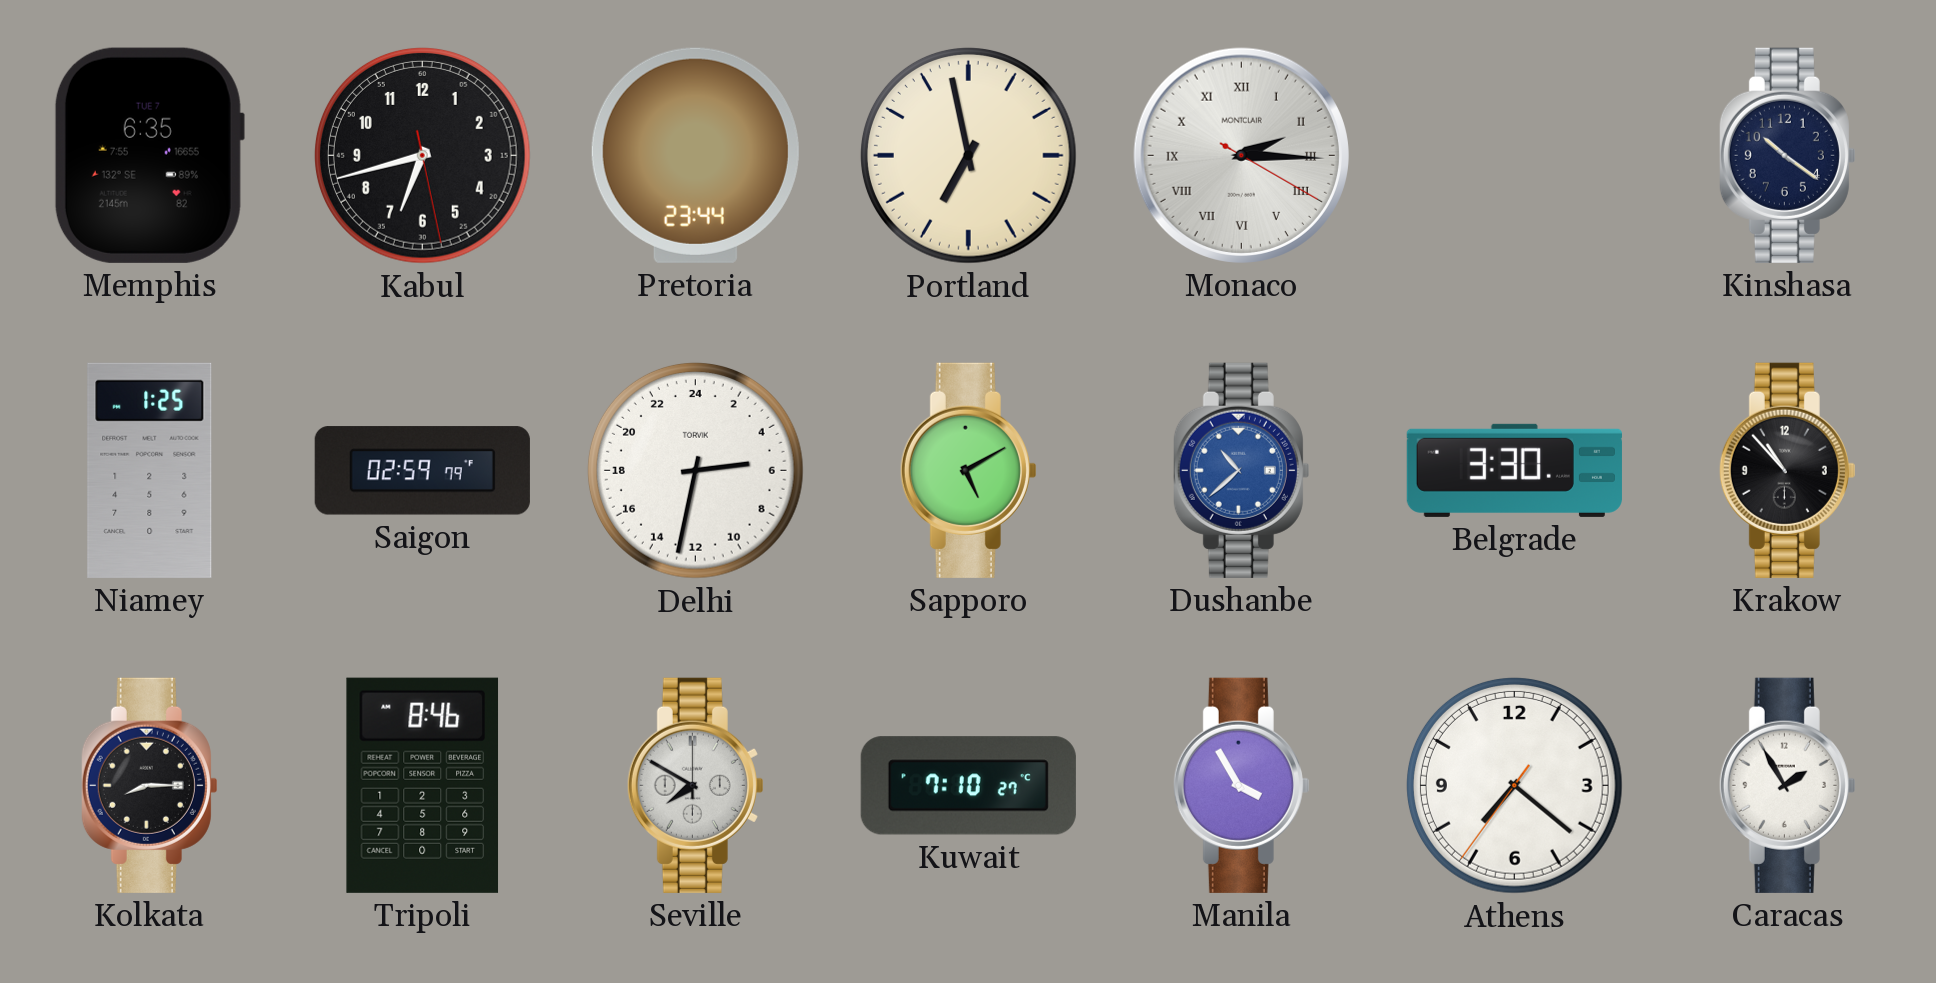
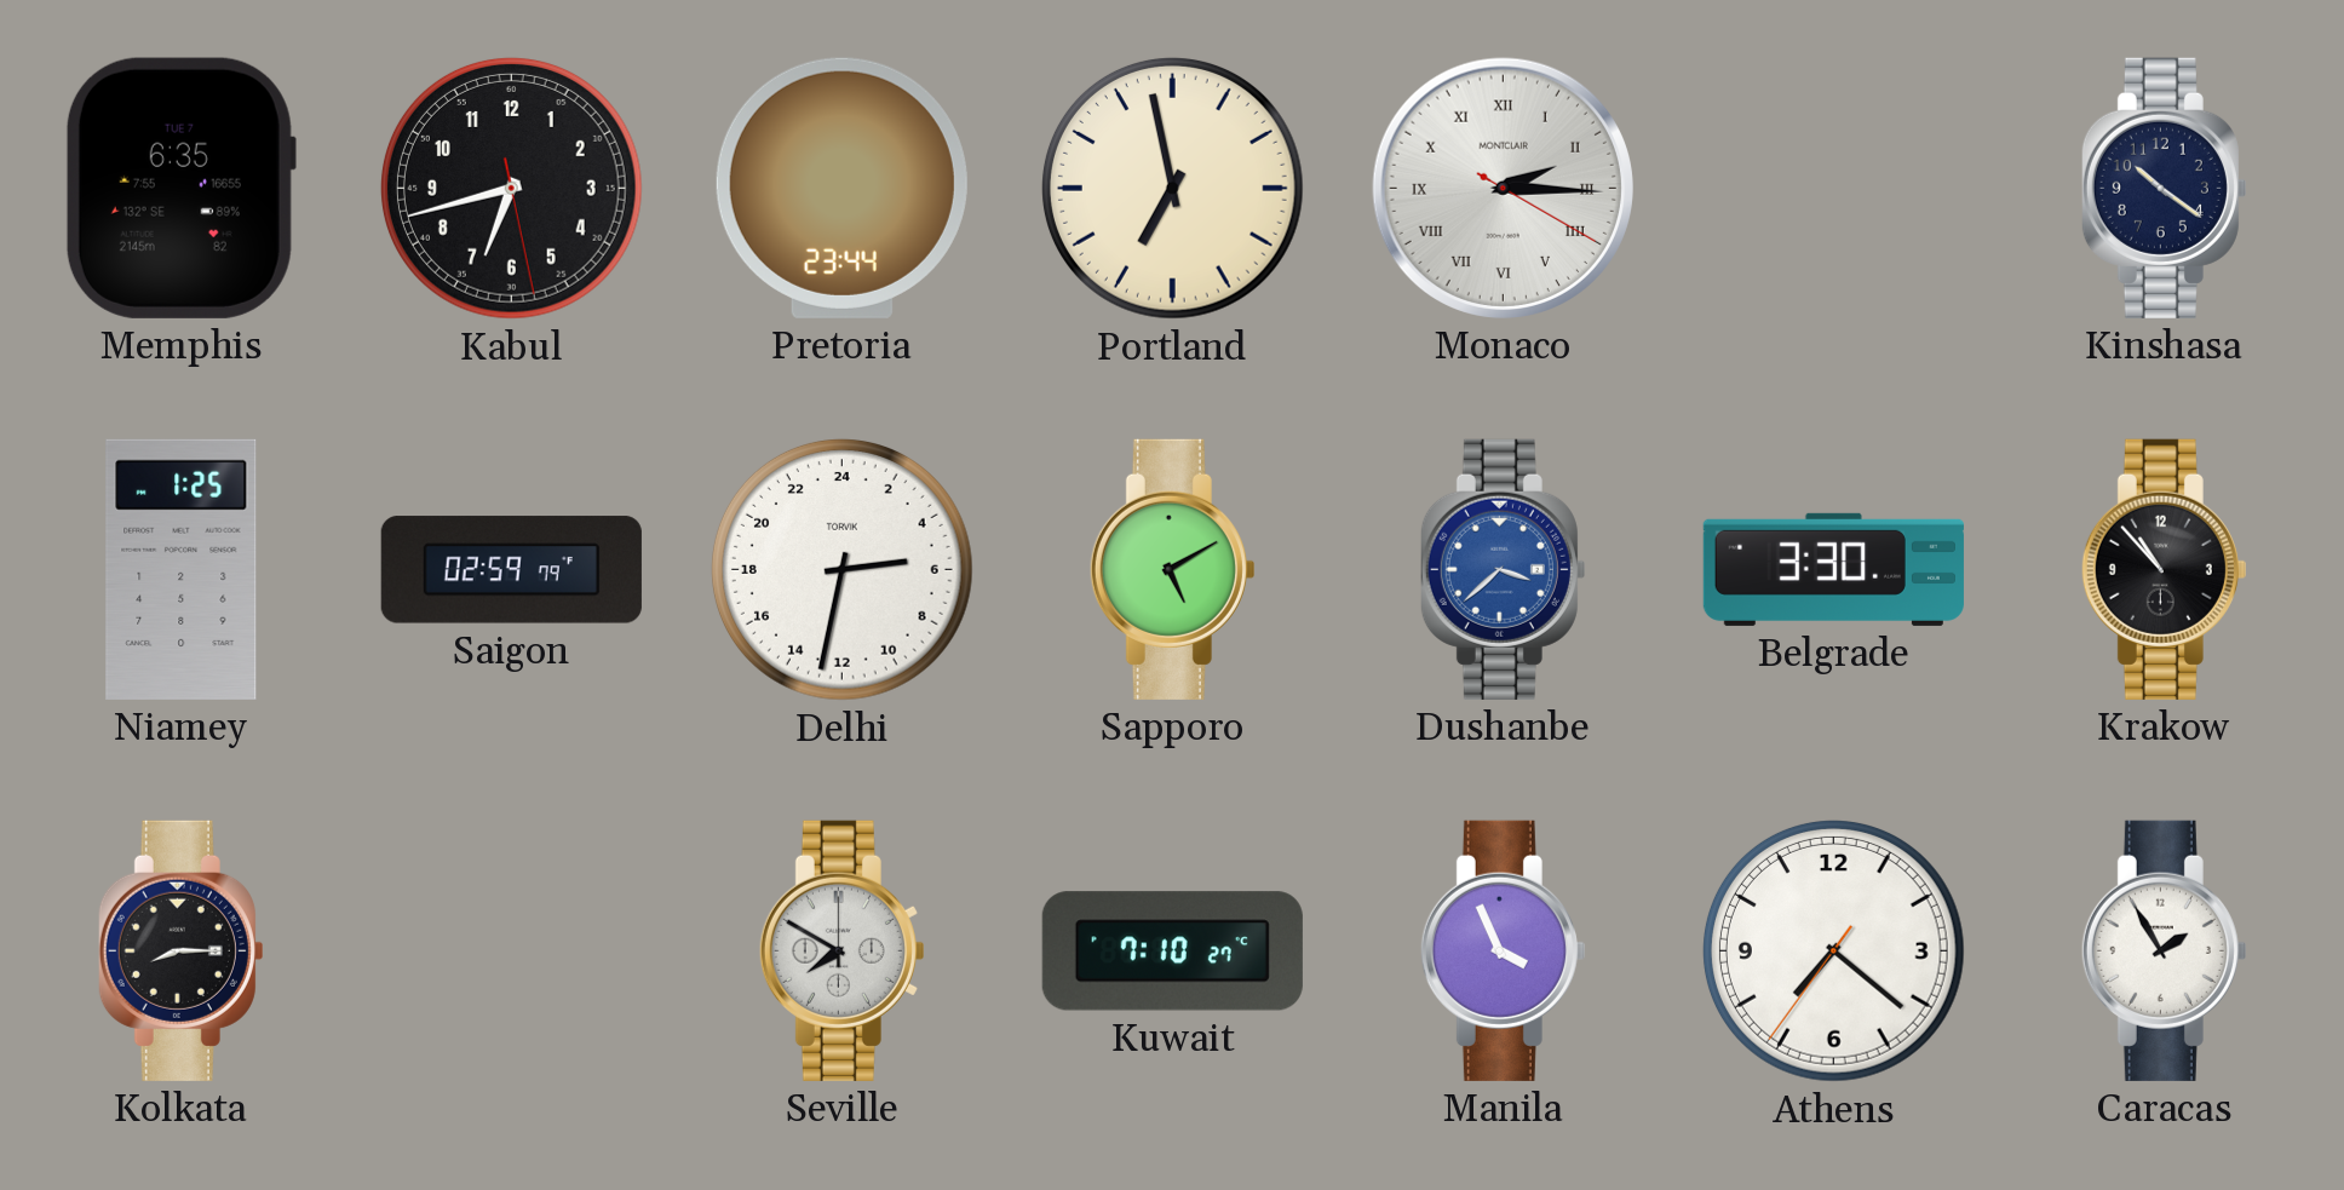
Dushanbe: 10:38 -> 3:38
Tripoli: 8:46 -> none
Manila: 3:55 -> 3:56
